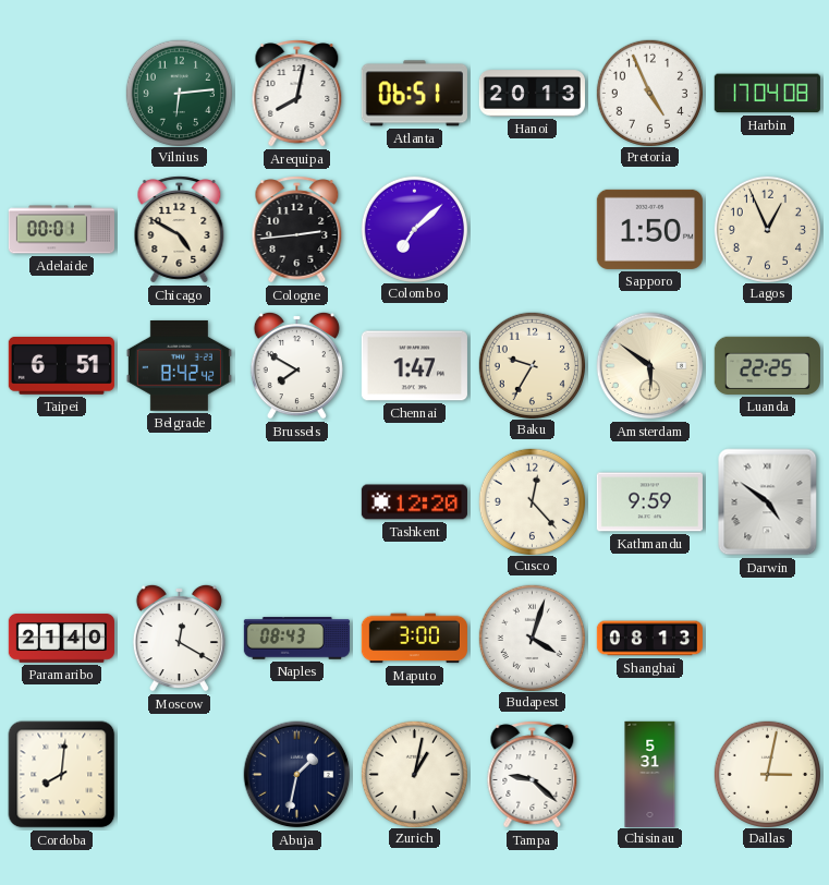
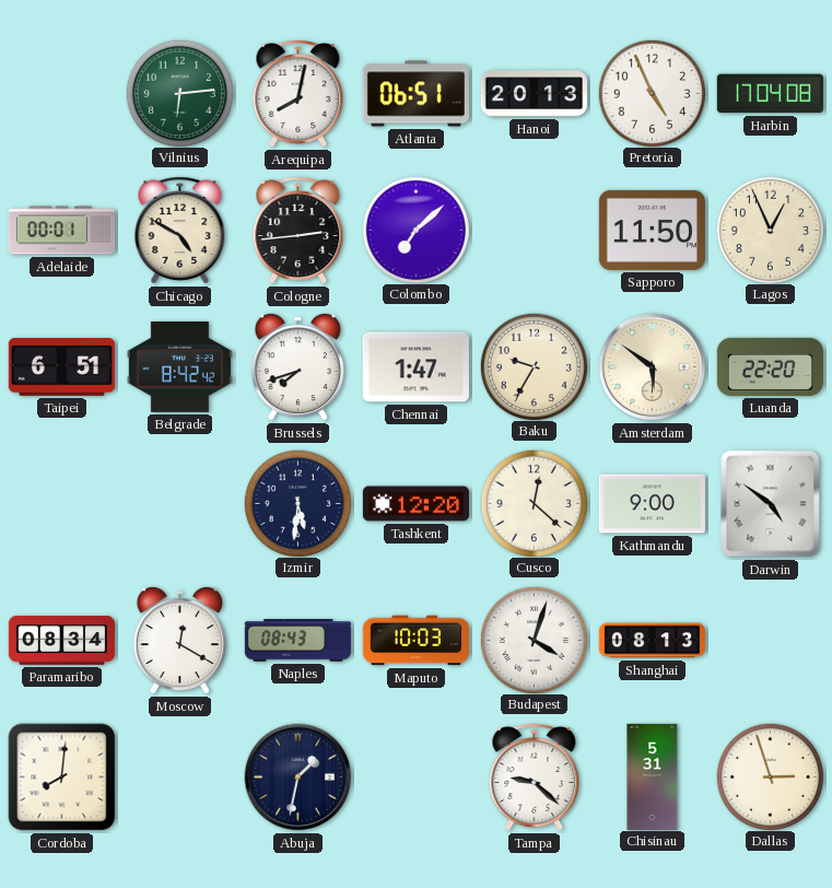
Sapporo: 1:50 -> 11:50
Brussels: 7:50 -> 7:42
Luanda: 22:25 -> 22:20
Izmir: none -> 5:31
Cusco: 12:23 -> 12:22
Kathmandu: 9:59 -> 9:00
Paramaribo: 21:40 -> 08:34
Maputo: 3:00 -> 10:03
Zurich: 1:02 -> none
Dallas: 3:02 -> 2:57
